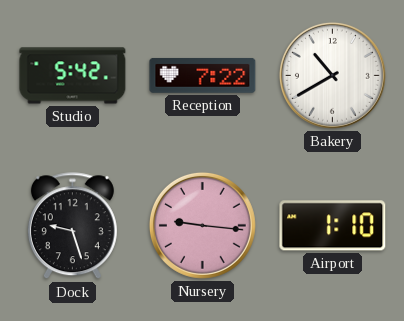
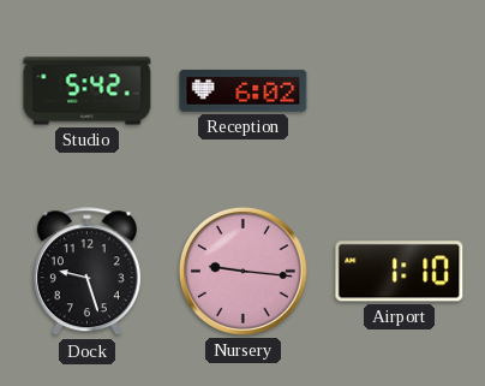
Reception: 7:22 -> 6:02
Bakery: 10:40 -> none
